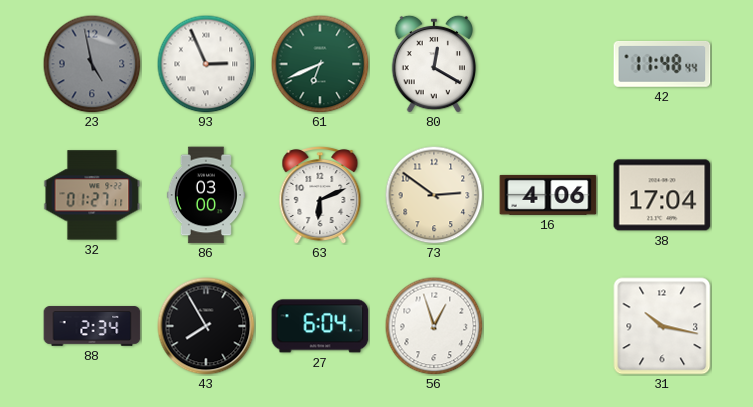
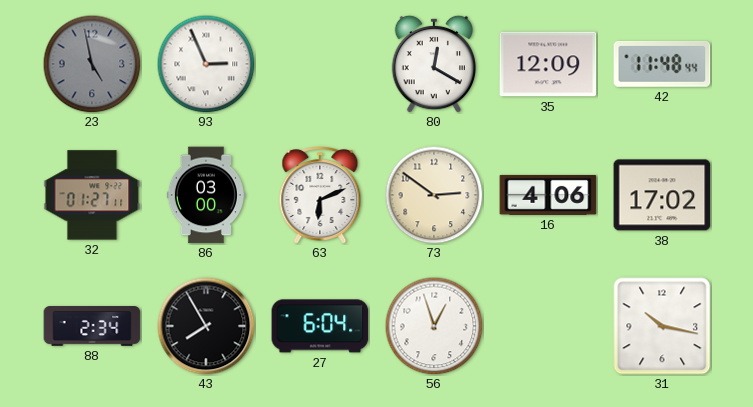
61: 6:41 -> none
35: none -> 12:09
38: 17:04 -> 17:02
